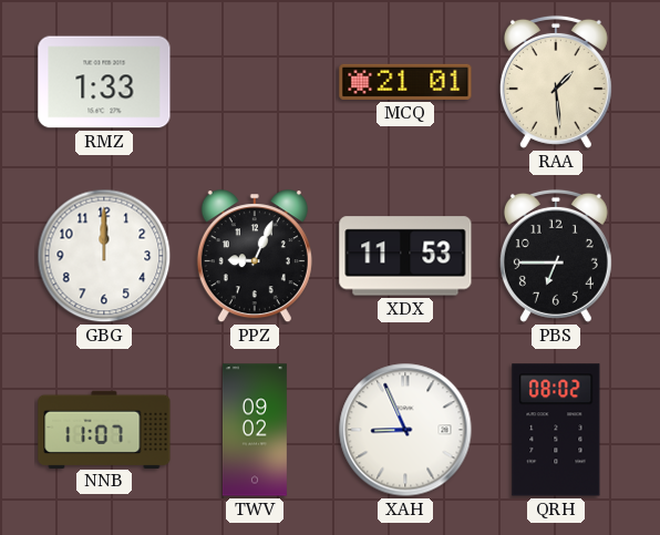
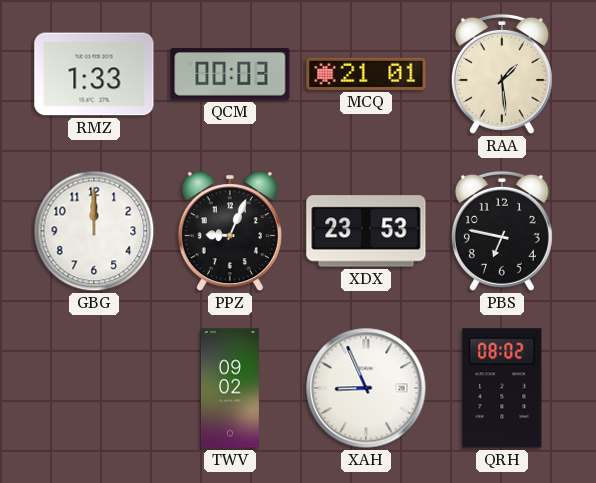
QCM: none -> 00:03
XDX: 11:53 -> 23:53
PBS: 6:45 -> 6:47
NNB: 11:07 -> none
